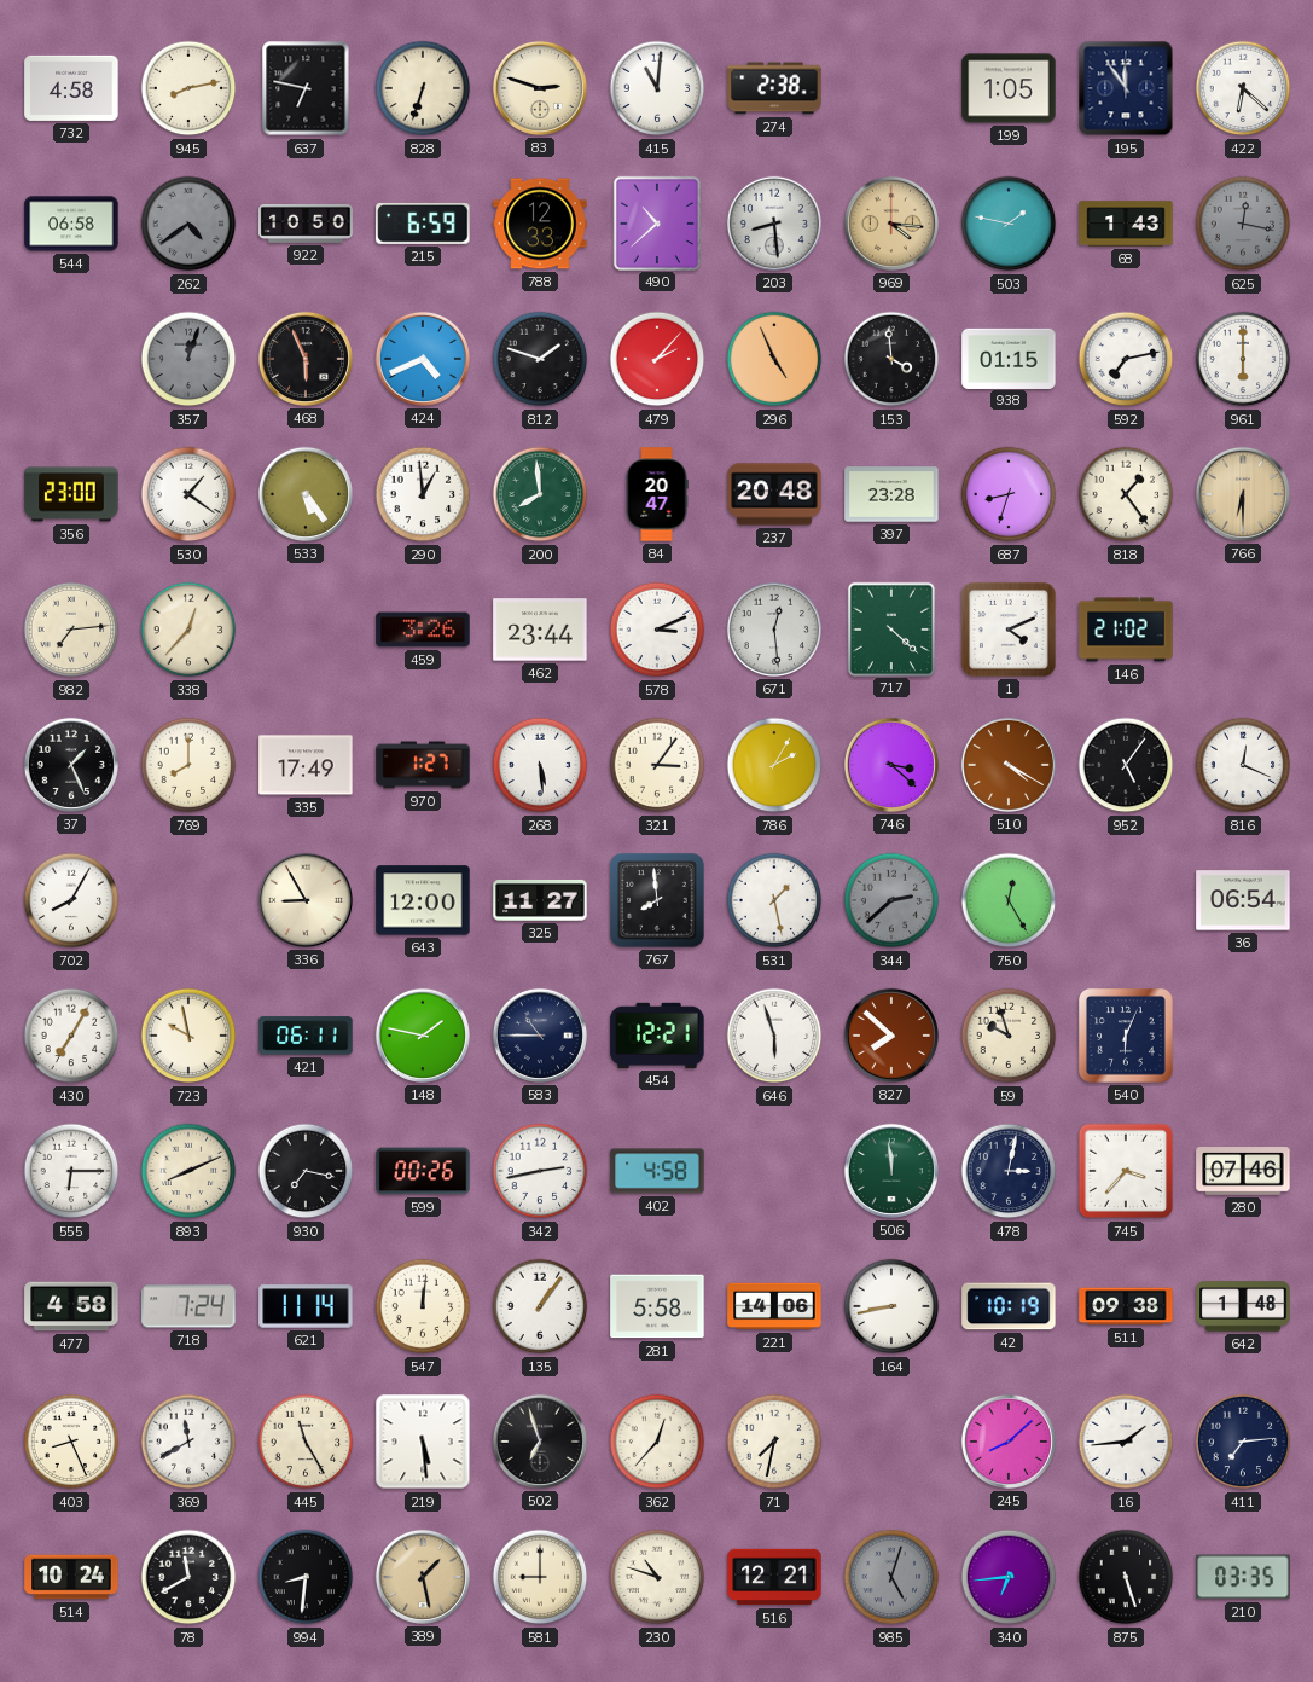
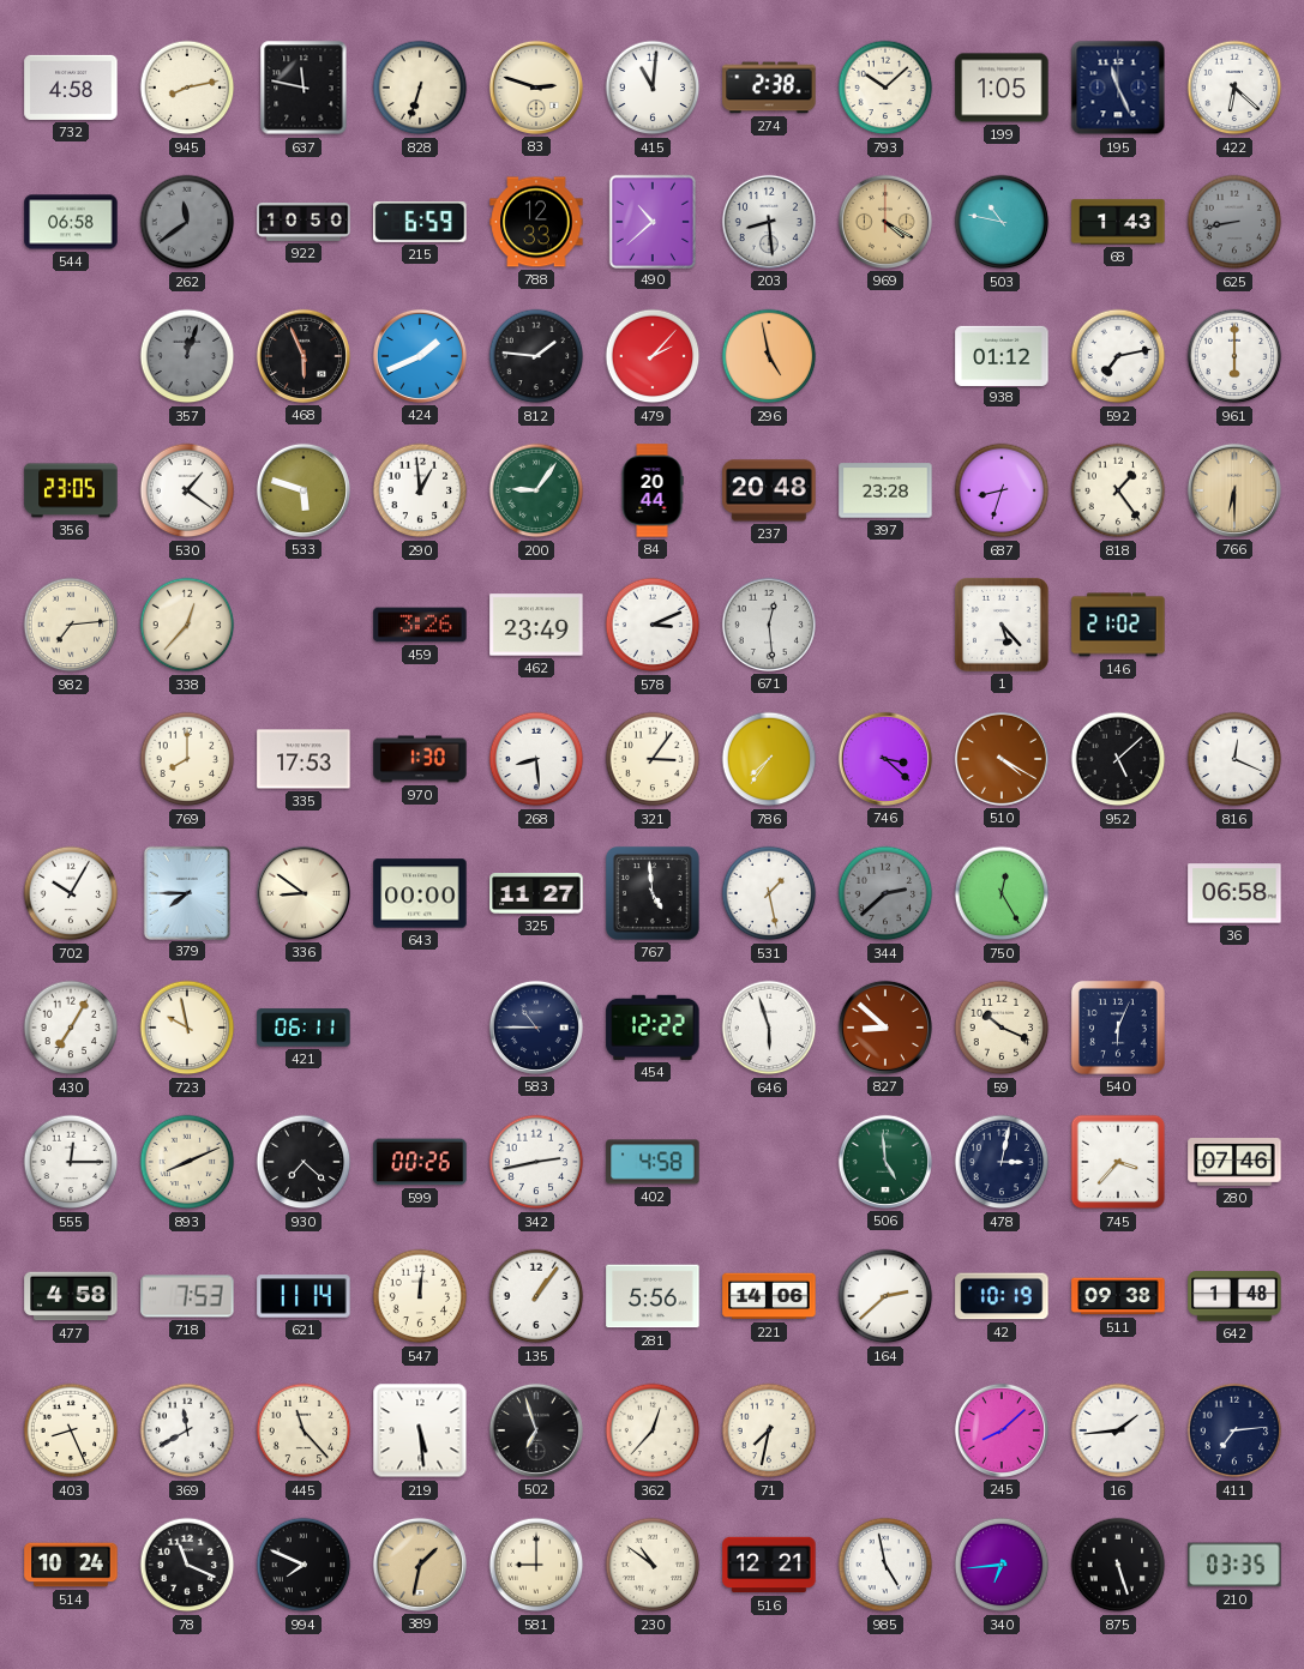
637: 6:47 -> 11:47
793: none -> 10:08
195: 11:54 -> 11:26
262: 4:39 -> 11:39
969: 4:16 -> 4:20
503: 1:47 -> 10:47
625: 12:17 -> 8:43
424: 4:41 -> 1:41
812: 1:48 -> 1:46
296: 4:56 -> 4:58
153: 3:59 -> none
938: 01:15 -> 01:12
356: 23:00 -> 23:05
533: 5:24 -> 5:48
200: 7:59 -> 9:06
84: 20:47 -> 20:44
462: 23:44 -> 23:49
717: 4:22 -> none
1: 4:11 -> 5:23
37: 1:26 -> none
335: 17:49 -> 17:53
970: 1:27 -> 1:30
268: 5:29 -> 8:29
786: 2:05 -> 7:36
952: 5:06 -> 5:08
702: 8:05 -> 10:05
379: none -> 7:45
336: 8:55 -> 8:51
643: 12:00 -> 00:00
767: 7:59 -> 4:59
36: 06:54 -> 06:58
148: 1:47 -> none
454: 12:21 -> 12:22
827: 7:52 -> 8:52
59: 9:57 -> 10:19
555: 6:15 -> 12:15
930: 7:17 -> 7:22
506: 11:59 -> 4:59
718: 7:24 -> 7:53
281: 5:58 -> 5:56
164: 8:43 -> 2:38
445: 11:25 -> 11:23
78: 11:40 -> 11:19
994: 8:31 -> 7:49
389: 1:28 -> 1:32
230: 10:48 -> 10:51
985: 5:03 -> 4:58
985 dial: grey -> white
